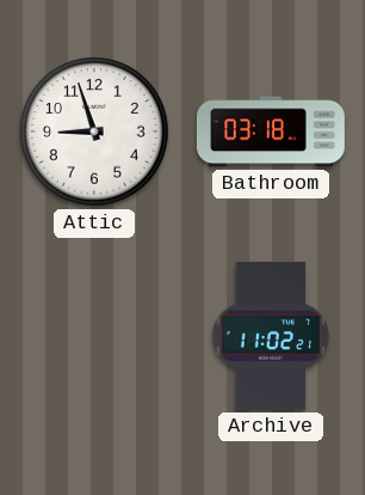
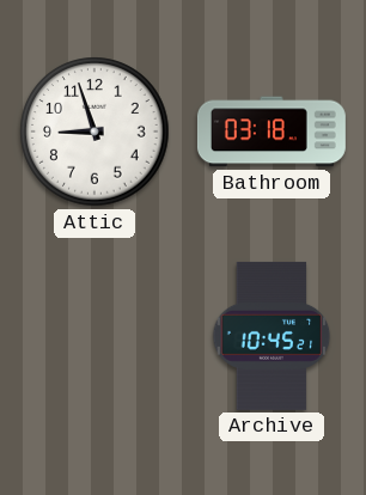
Archive: 11:02 -> 10:45
